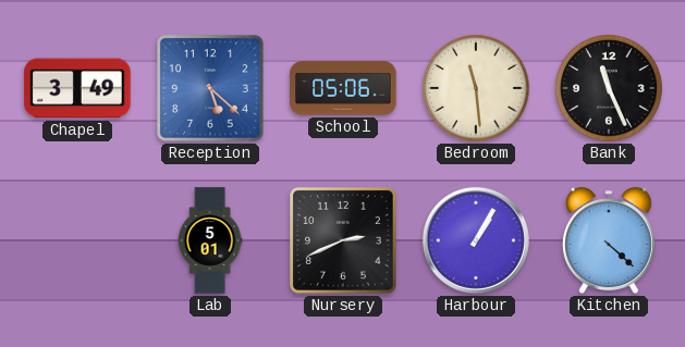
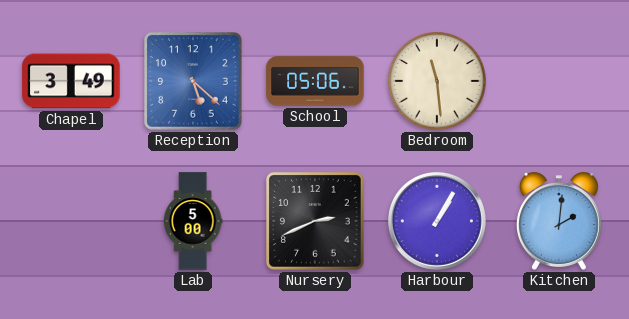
Bank: 11:26 -> none
Lab: 5:01 -> 5:00
Kitchen: 4:22 -> 2:01
